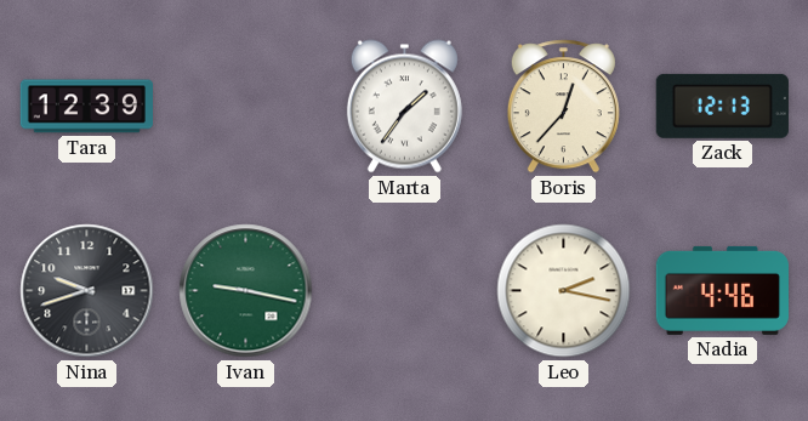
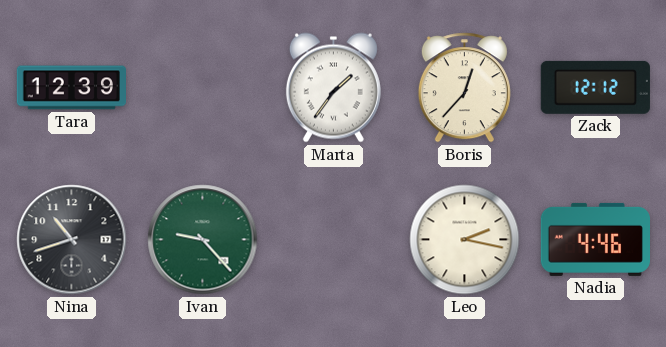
Zack: 12:13 -> 12:12
Nina: 9:42 -> 10:42
Ivan: 9:17 -> 9:23
